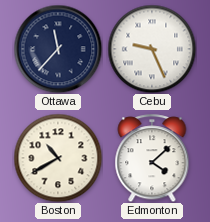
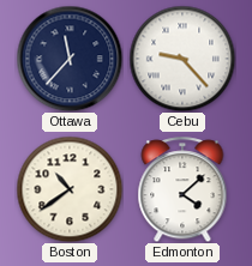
Cebu: 9:26 -> 9:23
Boston: 10:40 -> 10:39
